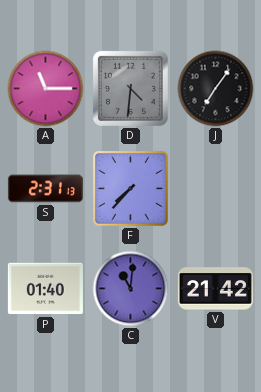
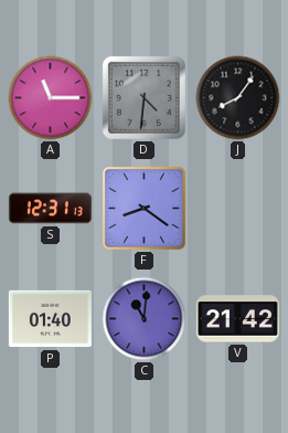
J: 7:06 -> 8:06
S: 2:31 -> 12:31
F: 7:37 -> 8:21
